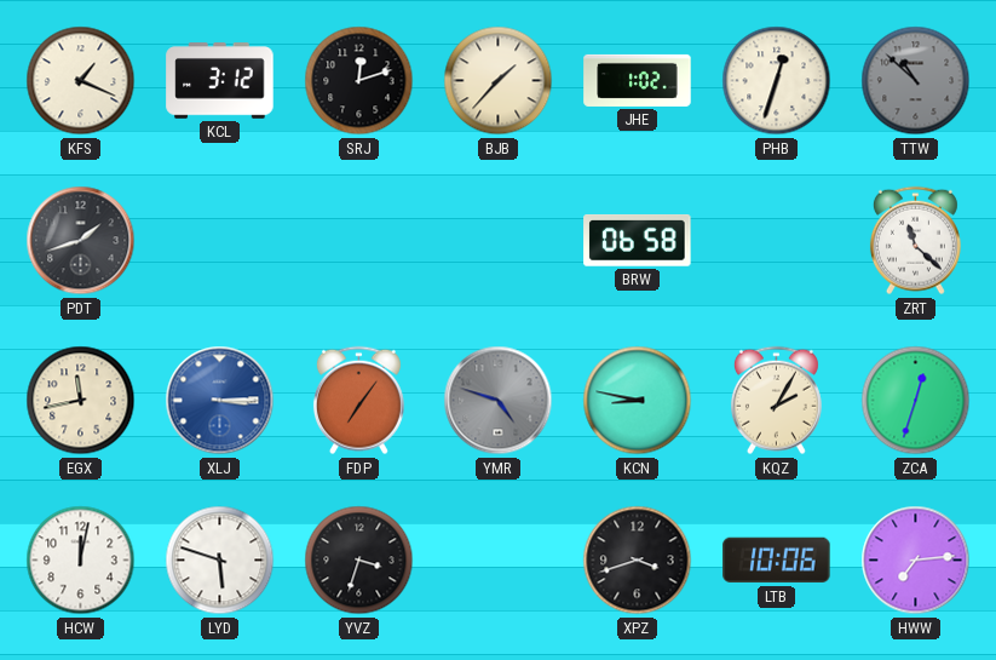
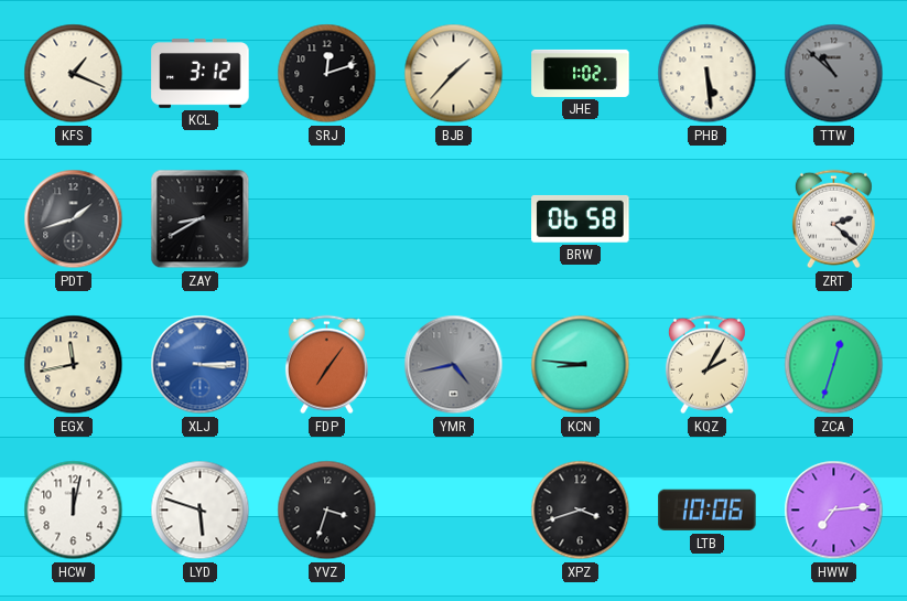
PHB: 12:33 -> 5:29
ZAY: none -> 8:40
ZRT: 11:22 -> 2:22
YMR: 4:48 -> 4:43
KCN: 8:47 -> 8:46
